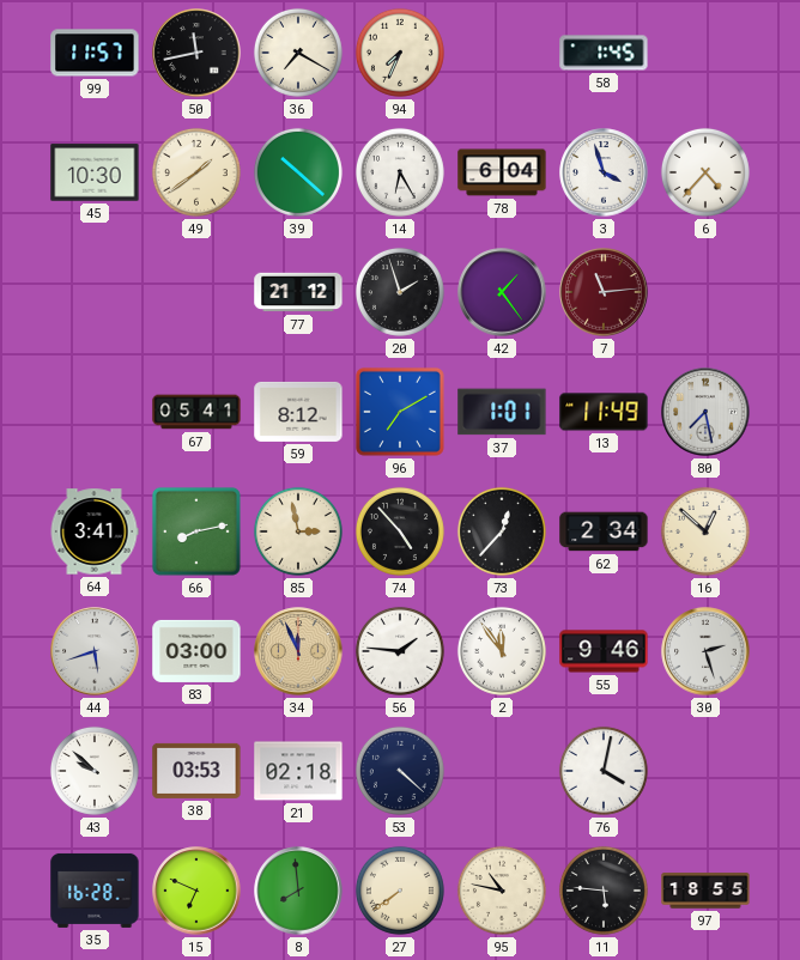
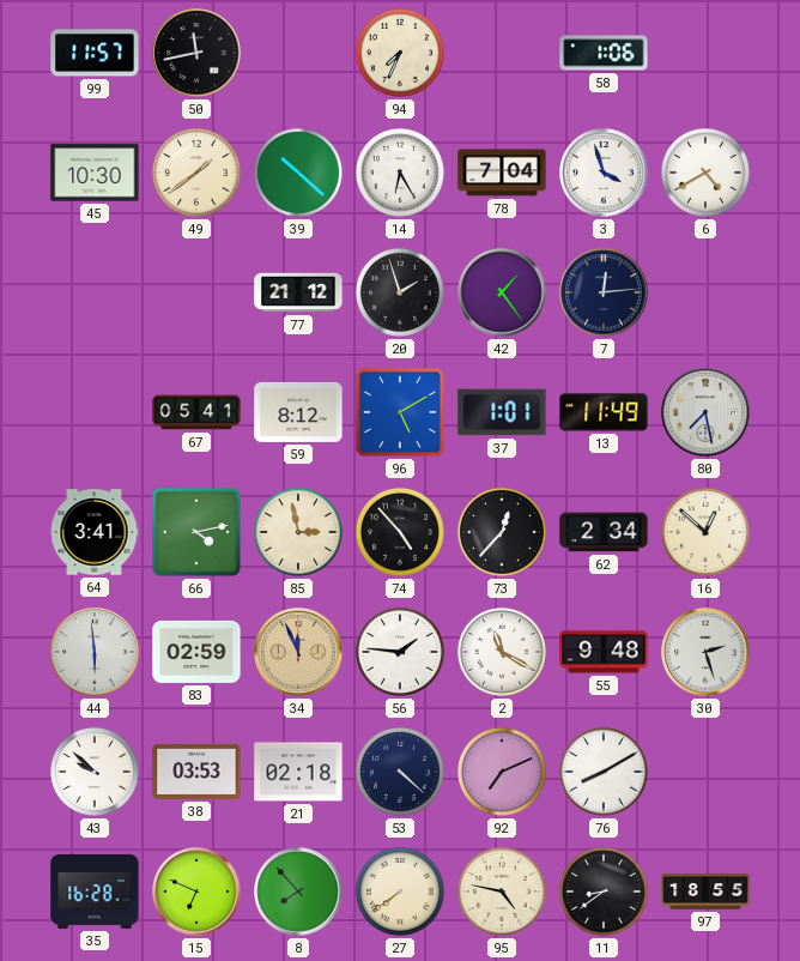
36: 7:20 -> none
58: 1:45 -> 1:06
78: 6:04 -> 7:04
6: 4:37 -> 4:40
7: 11:14 -> 12:14
7 dial: burgundy -> navy
96: 7:10 -> 5:10
66: 8:13 -> 4:13
44: 5:42 -> 5:59
83: 03:00 -> 02:59
2: 11:54 -> 11:20
55: 9:46 -> 9:48
92: none -> 7:11
76: 4:02 -> 8:10
8: 7:59 -> 7:53
95: 10:47 -> 4:47
11: 5:46 -> 8:39
